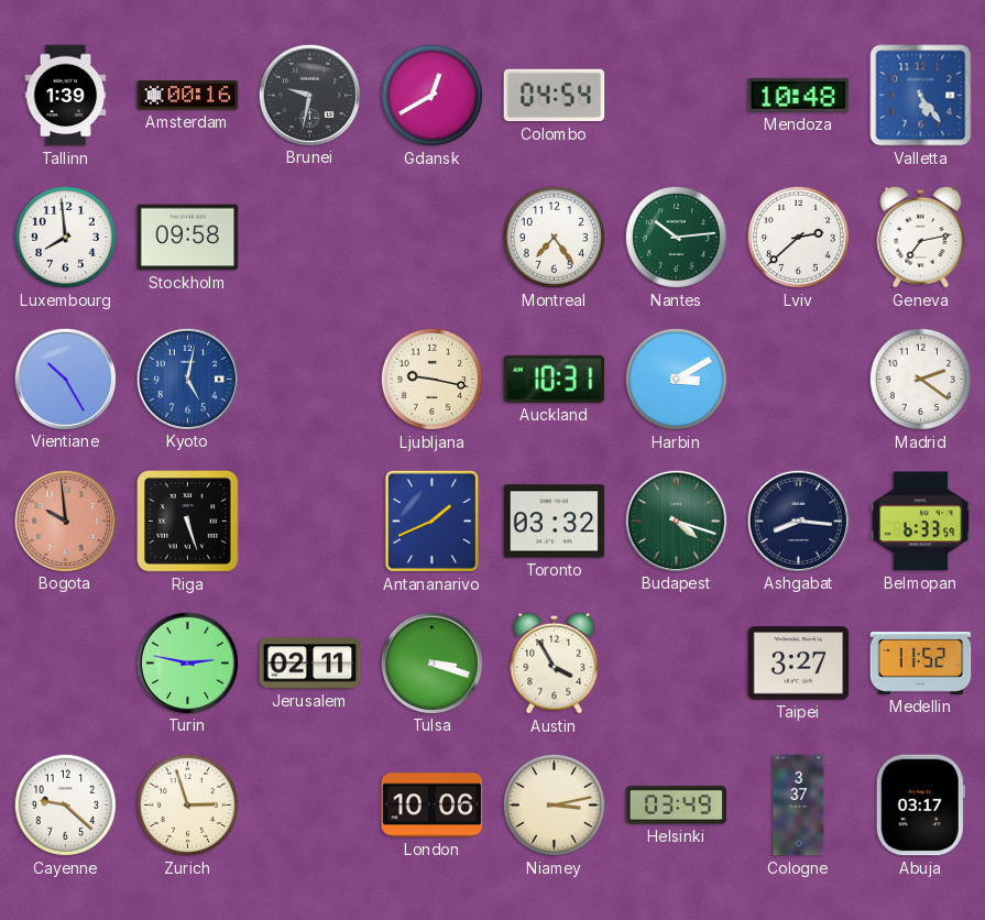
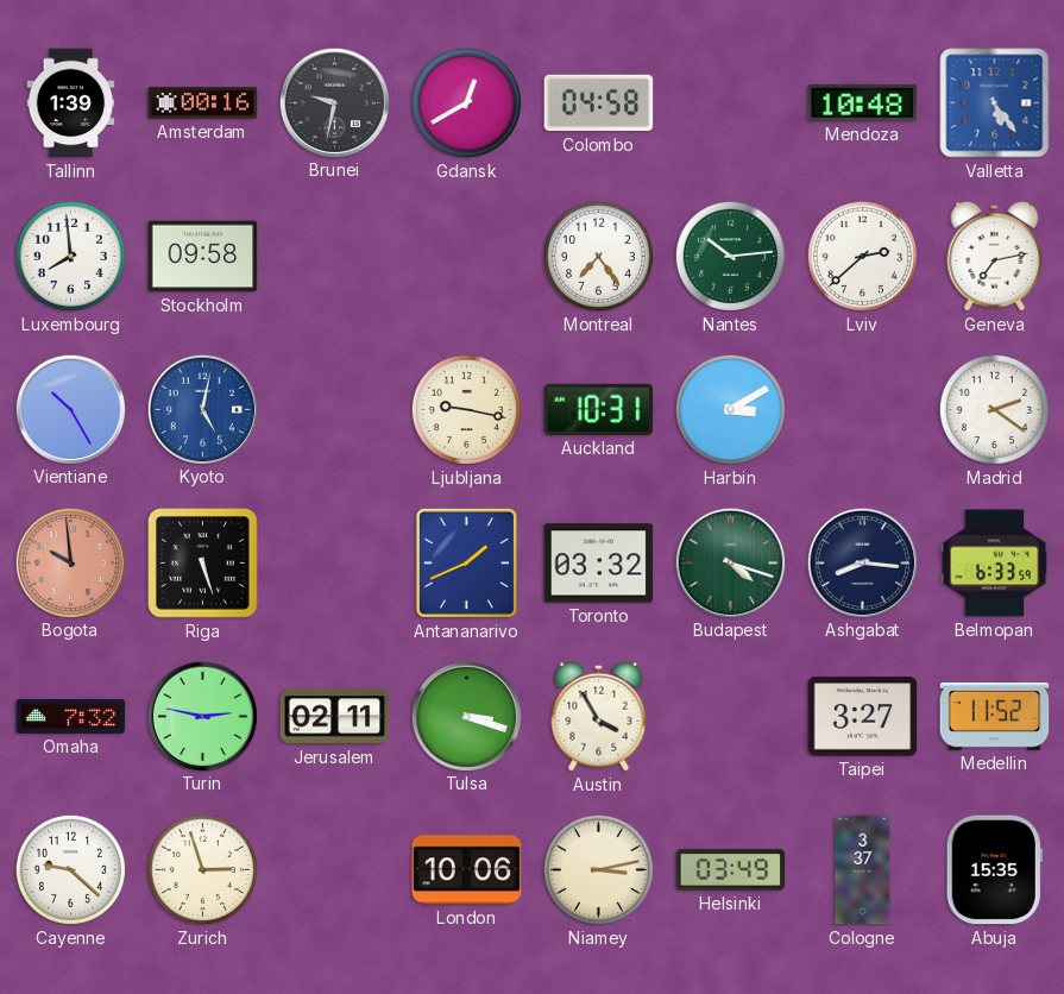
Colombo: 04:54 -> 04:58
Omaha: none -> 7:32
Abuja: 03:17 -> 15:35
